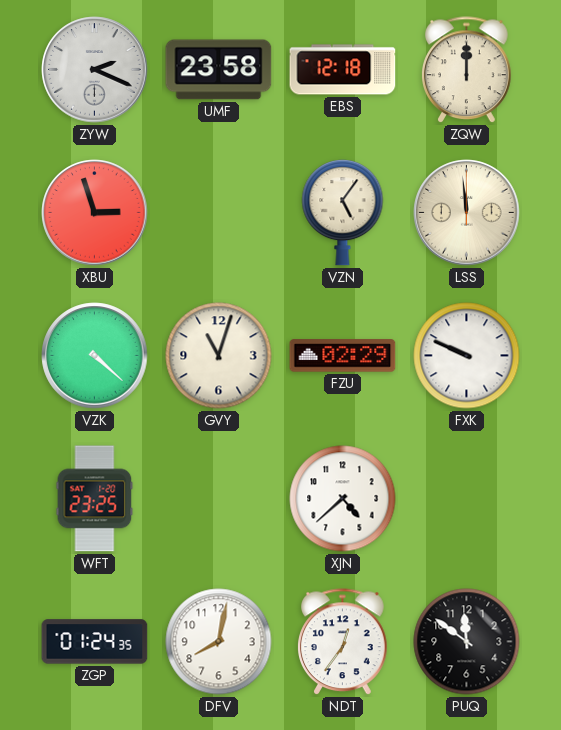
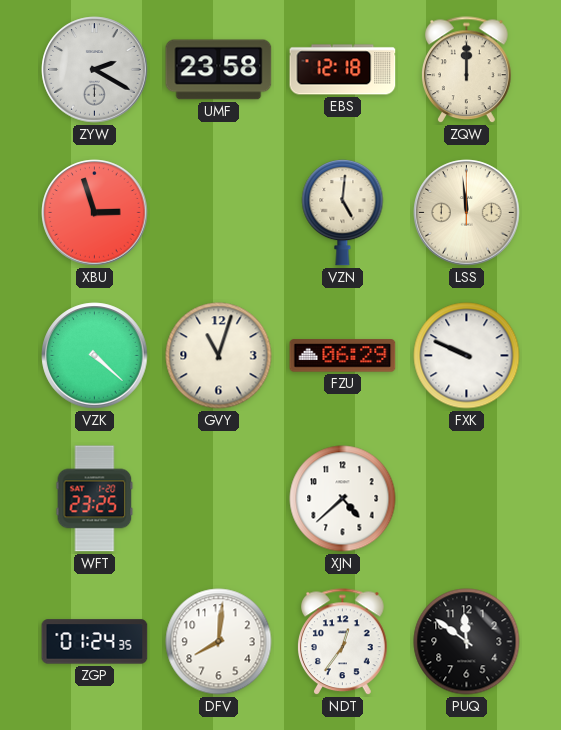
ZYW: 2:19 -> 2:20
VZN: 5:06 -> 5:01
FZU: 02:29 -> 06:29
DFV: 8:02 -> 8:01
